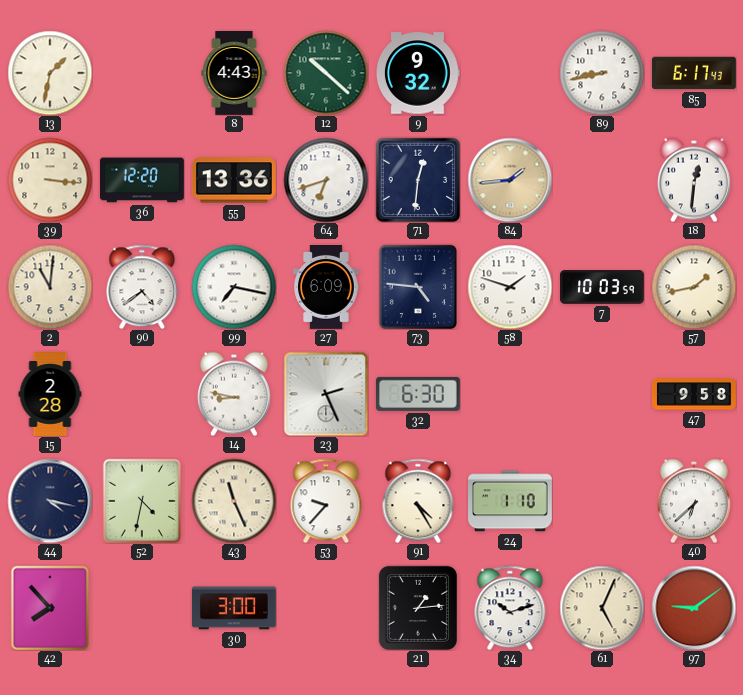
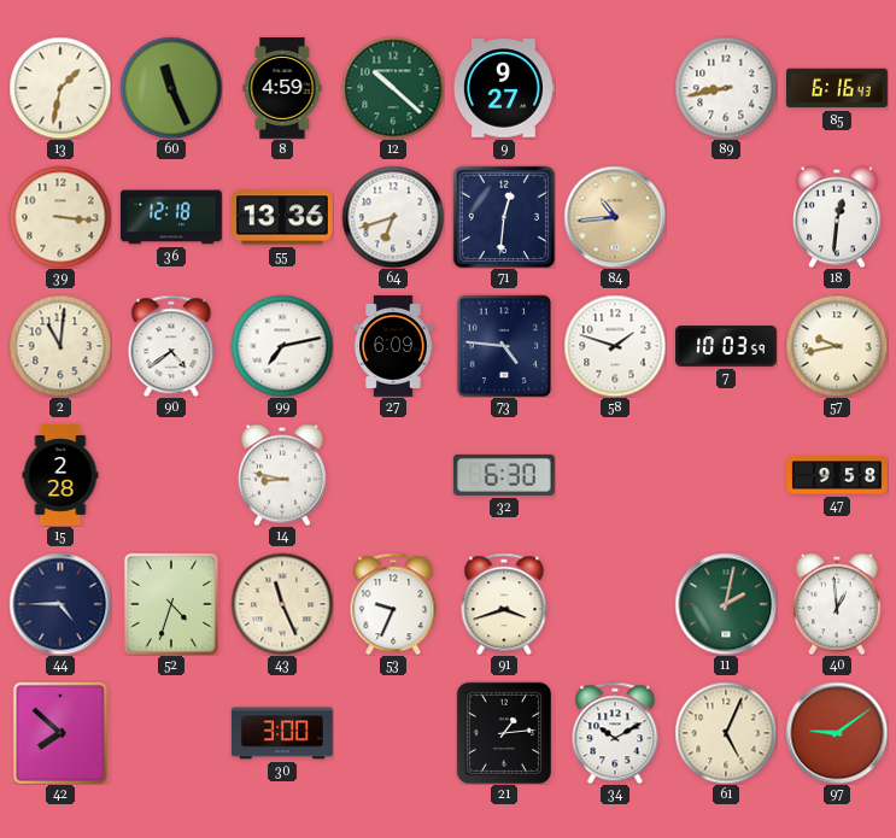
60: none -> 11:26
8: 4:43 -> 4:59
9: 9:32 -> 9:27
85: 6:17 -> 6:16
36: 12:20 -> 12:18
84: 1:44 -> 10:44
99: 7:17 -> 7:13
57: 1:43 -> 9:43
23: 2:26 -> none
44: 4:17 -> 4:45
52: 4:32 -> 4:33
53: 9:37 -> 9:34
91: 4:25 -> 3:42
24: 1:10 -> none
11: none -> 2:02
40: 6:38 -> 12:59
42: 7:53 -> 7:52
34: 10:12 -> 10:10
